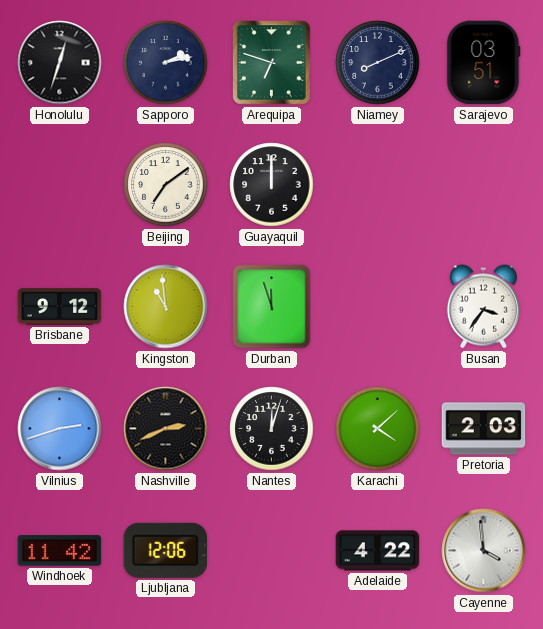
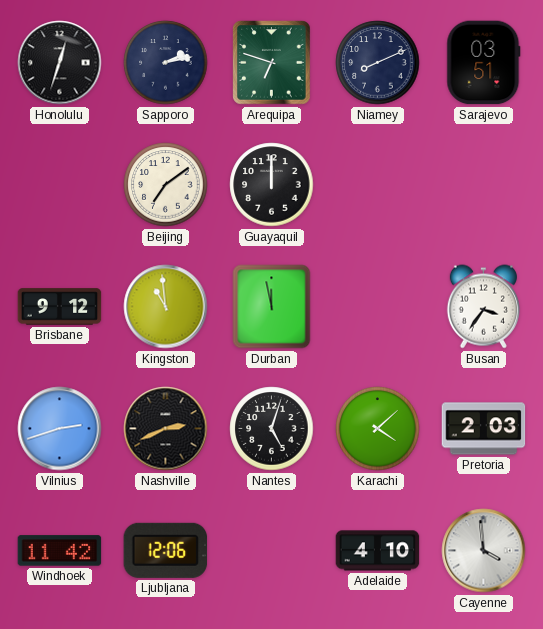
Durban: 11:57 -> 11:58
Nantes: 12:03 -> 5:03
Adelaide: 4:22 -> 4:10
